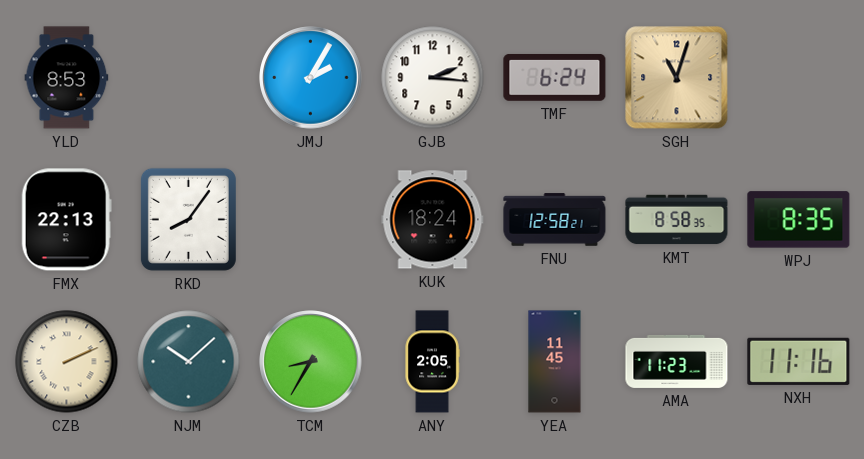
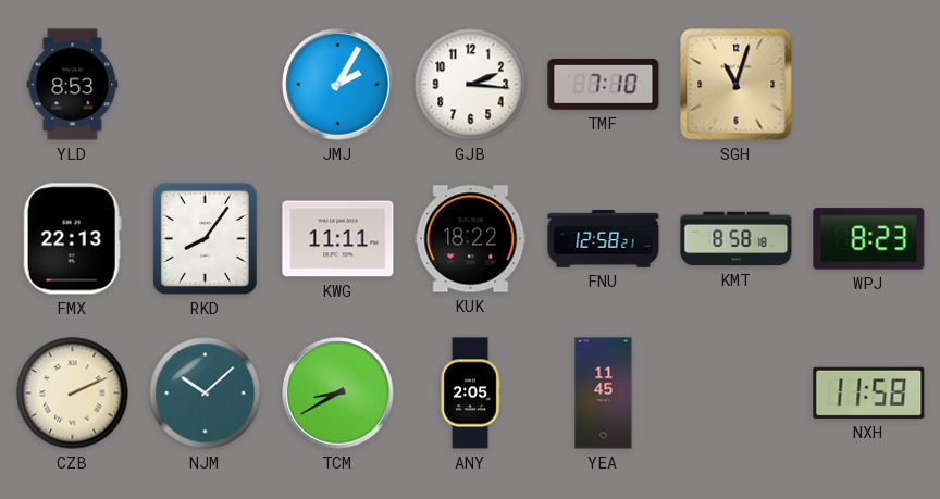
TMF: 6:24 -> 7:10
KWG: none -> 11:11
KUK: 18:24 -> 18:22
KMT: 8:58:35 -> 8:58:18
WPJ: 8:35 -> 8:23
TCM: 8:35 -> 8:40
AMA: 11:23 -> none
NXH: 11:16 -> 11:58
